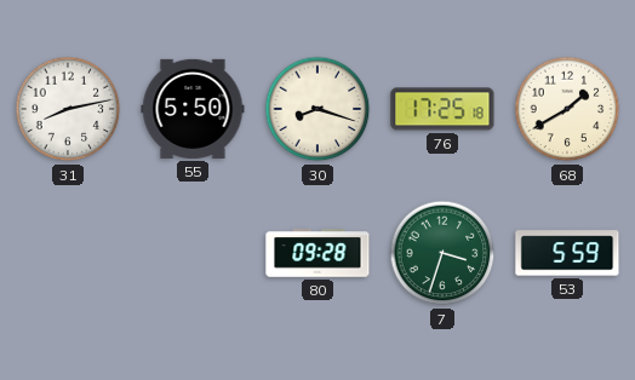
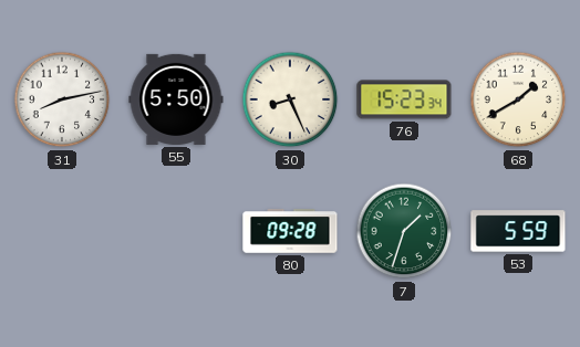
30: 8:18 -> 8:26
76: 17:25 -> 15:23
7: 3:33 -> 1:33
